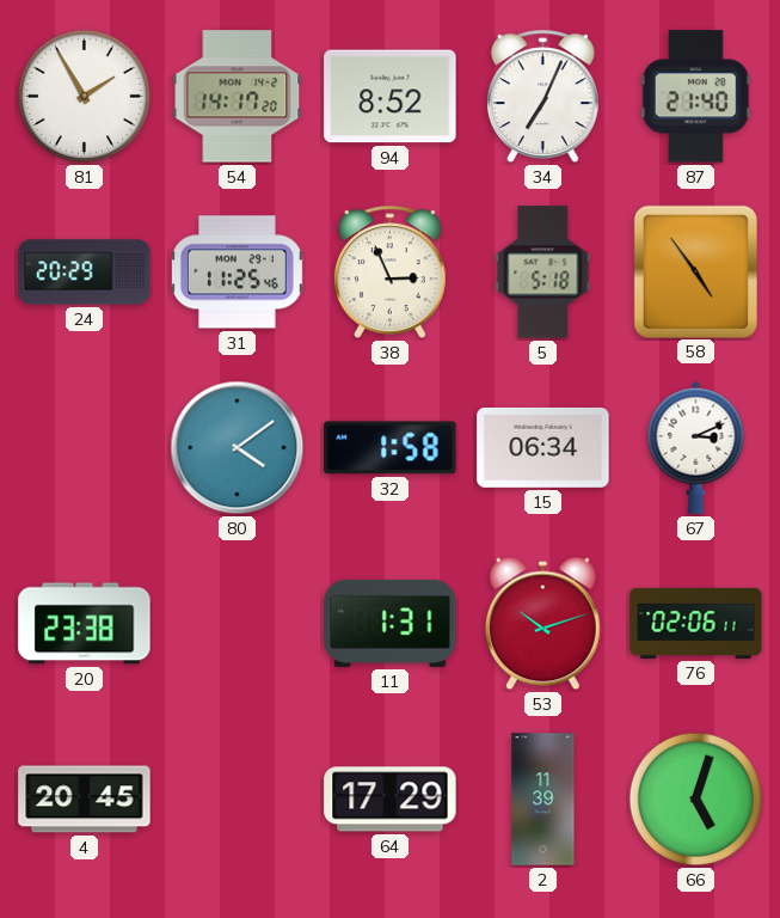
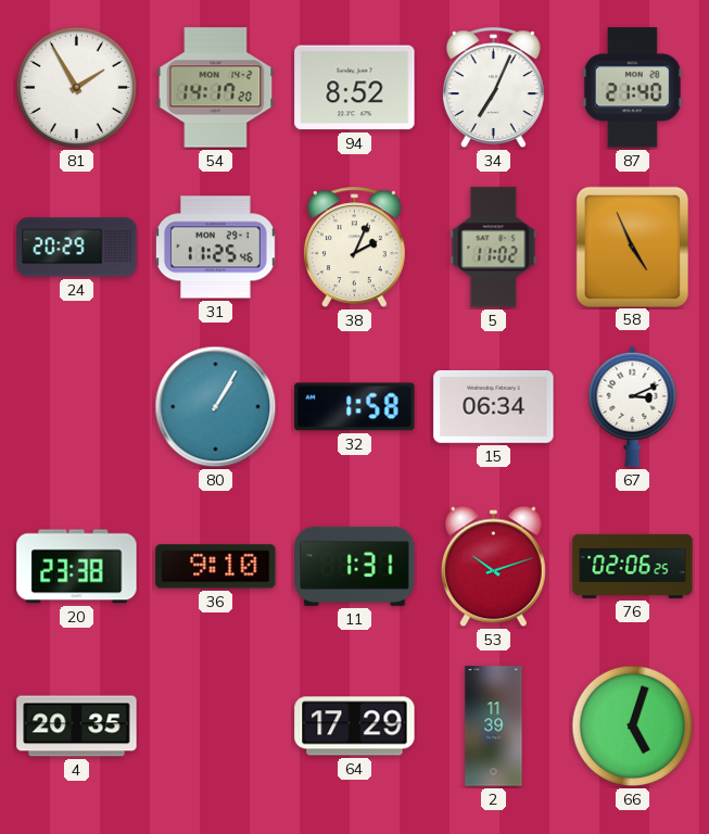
38: 2:56 -> 2:04
5: 5:18 -> 11:02
58: 4:54 -> 4:56
80: 4:09 -> 1:05
36: none -> 9:10
76: 02:06:11 -> 02:06:25
4: 20:45 -> 20:35
